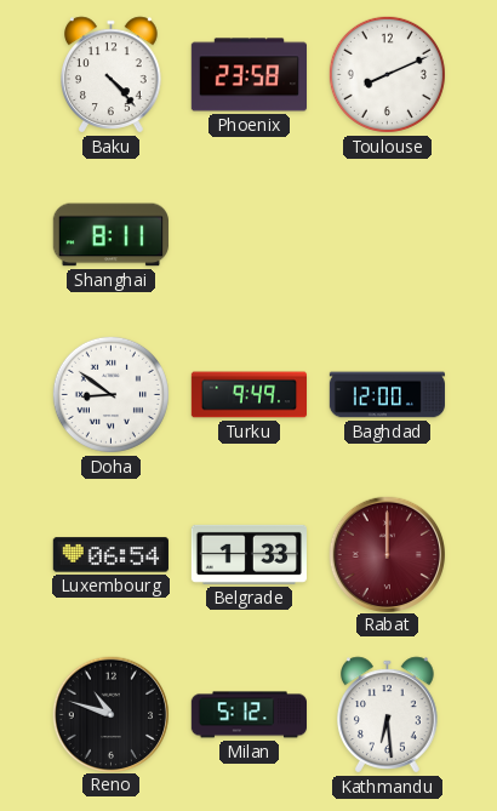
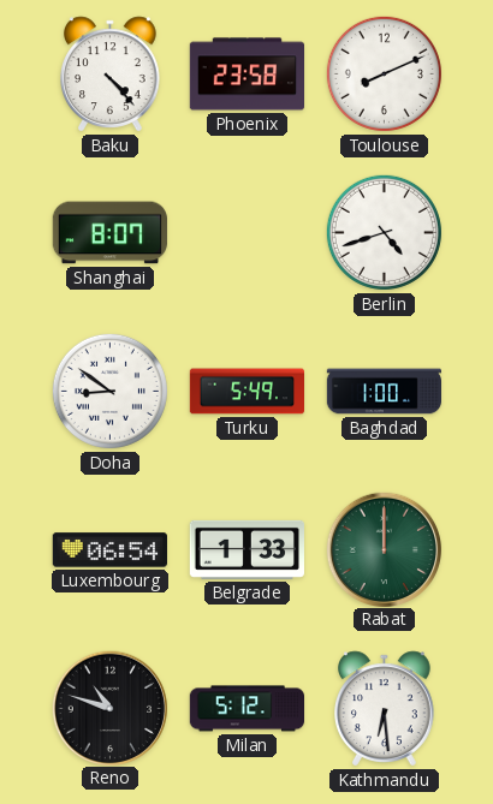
Shanghai: 8:11 -> 8:07
Berlin: none -> 4:42
Turku: 9:49 -> 5:49
Baghdad: 12:00 -> 1:00
Rabat dial: burgundy -> green
